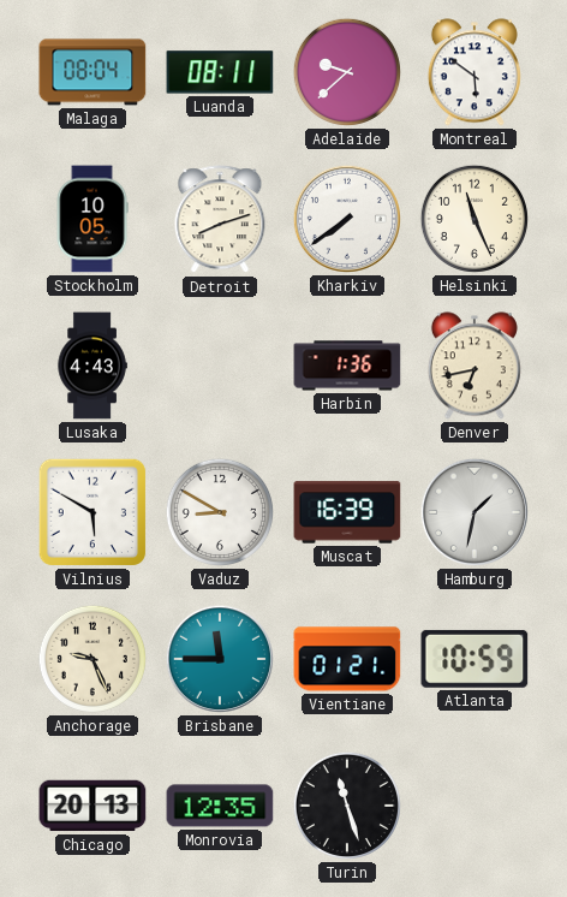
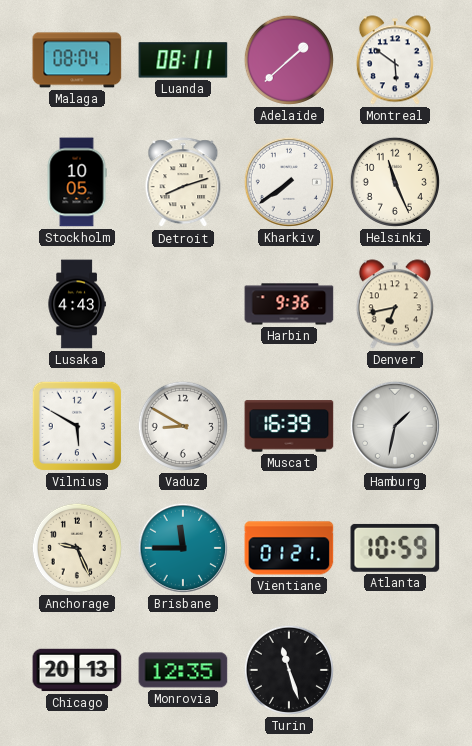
Adelaide: 9:38 -> 1:38
Harbin: 1:36 -> 9:36
